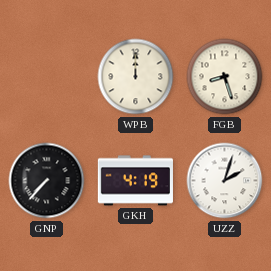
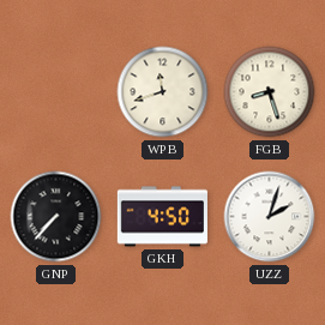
WPB: 12:00 -> 11:42
GKH: 4:19 -> 4:50
